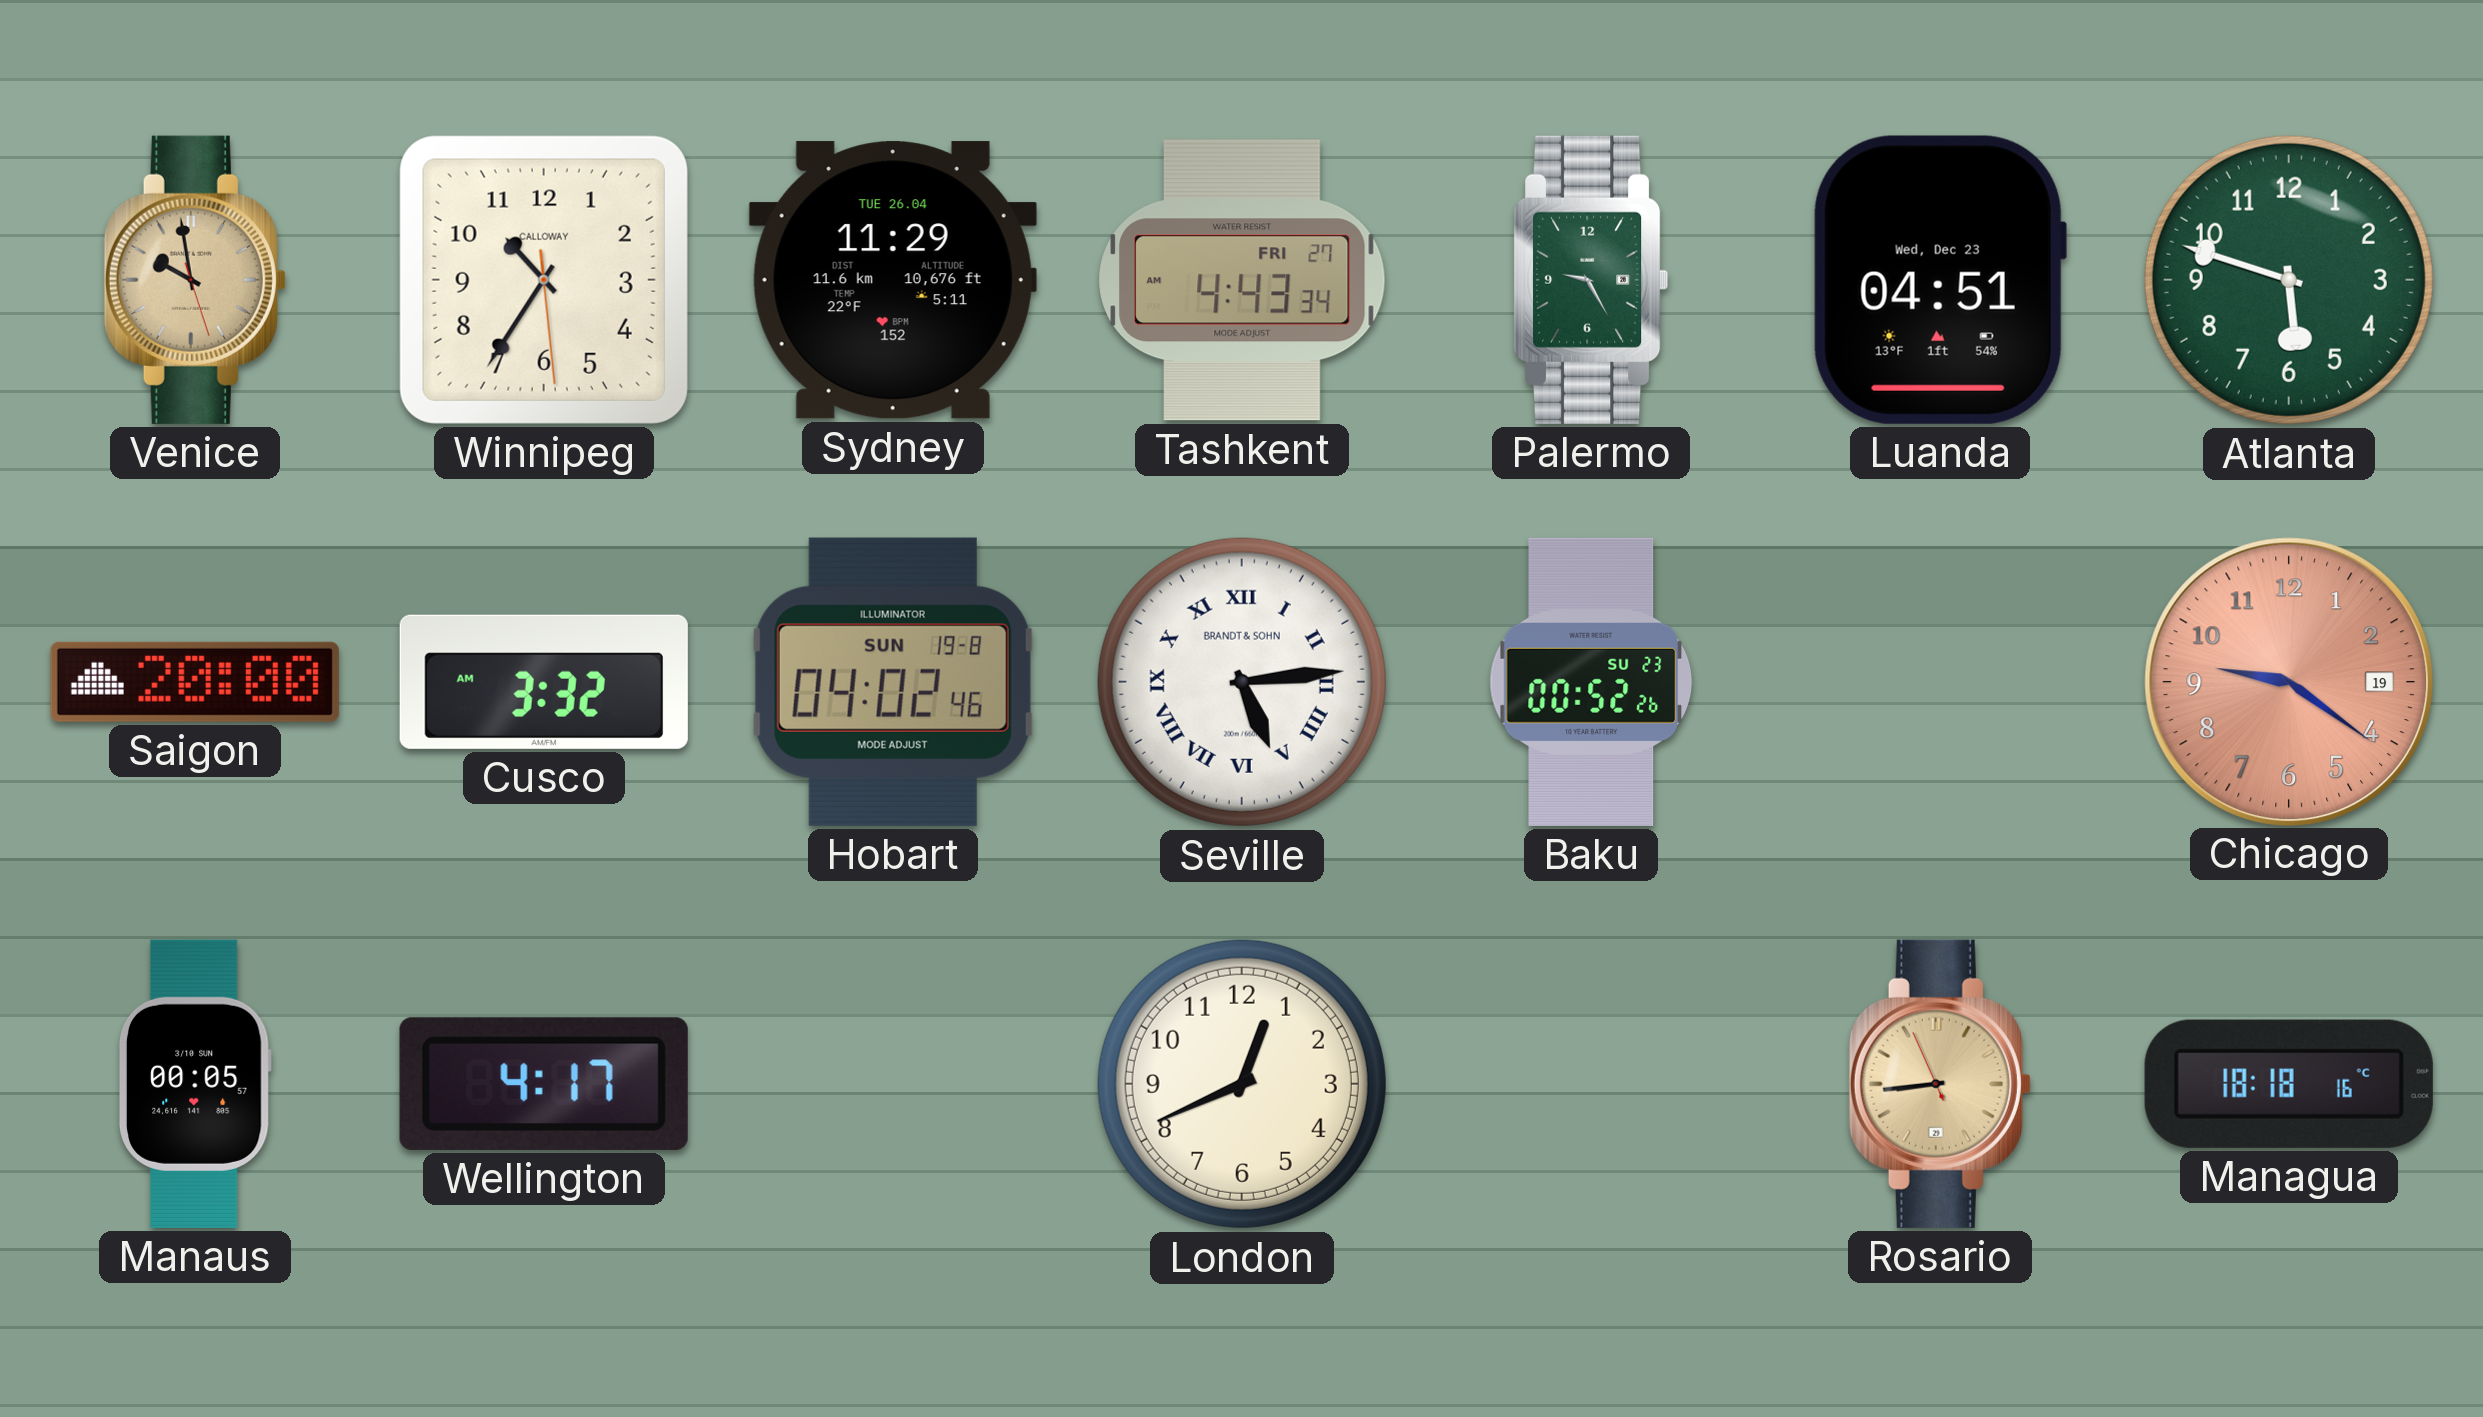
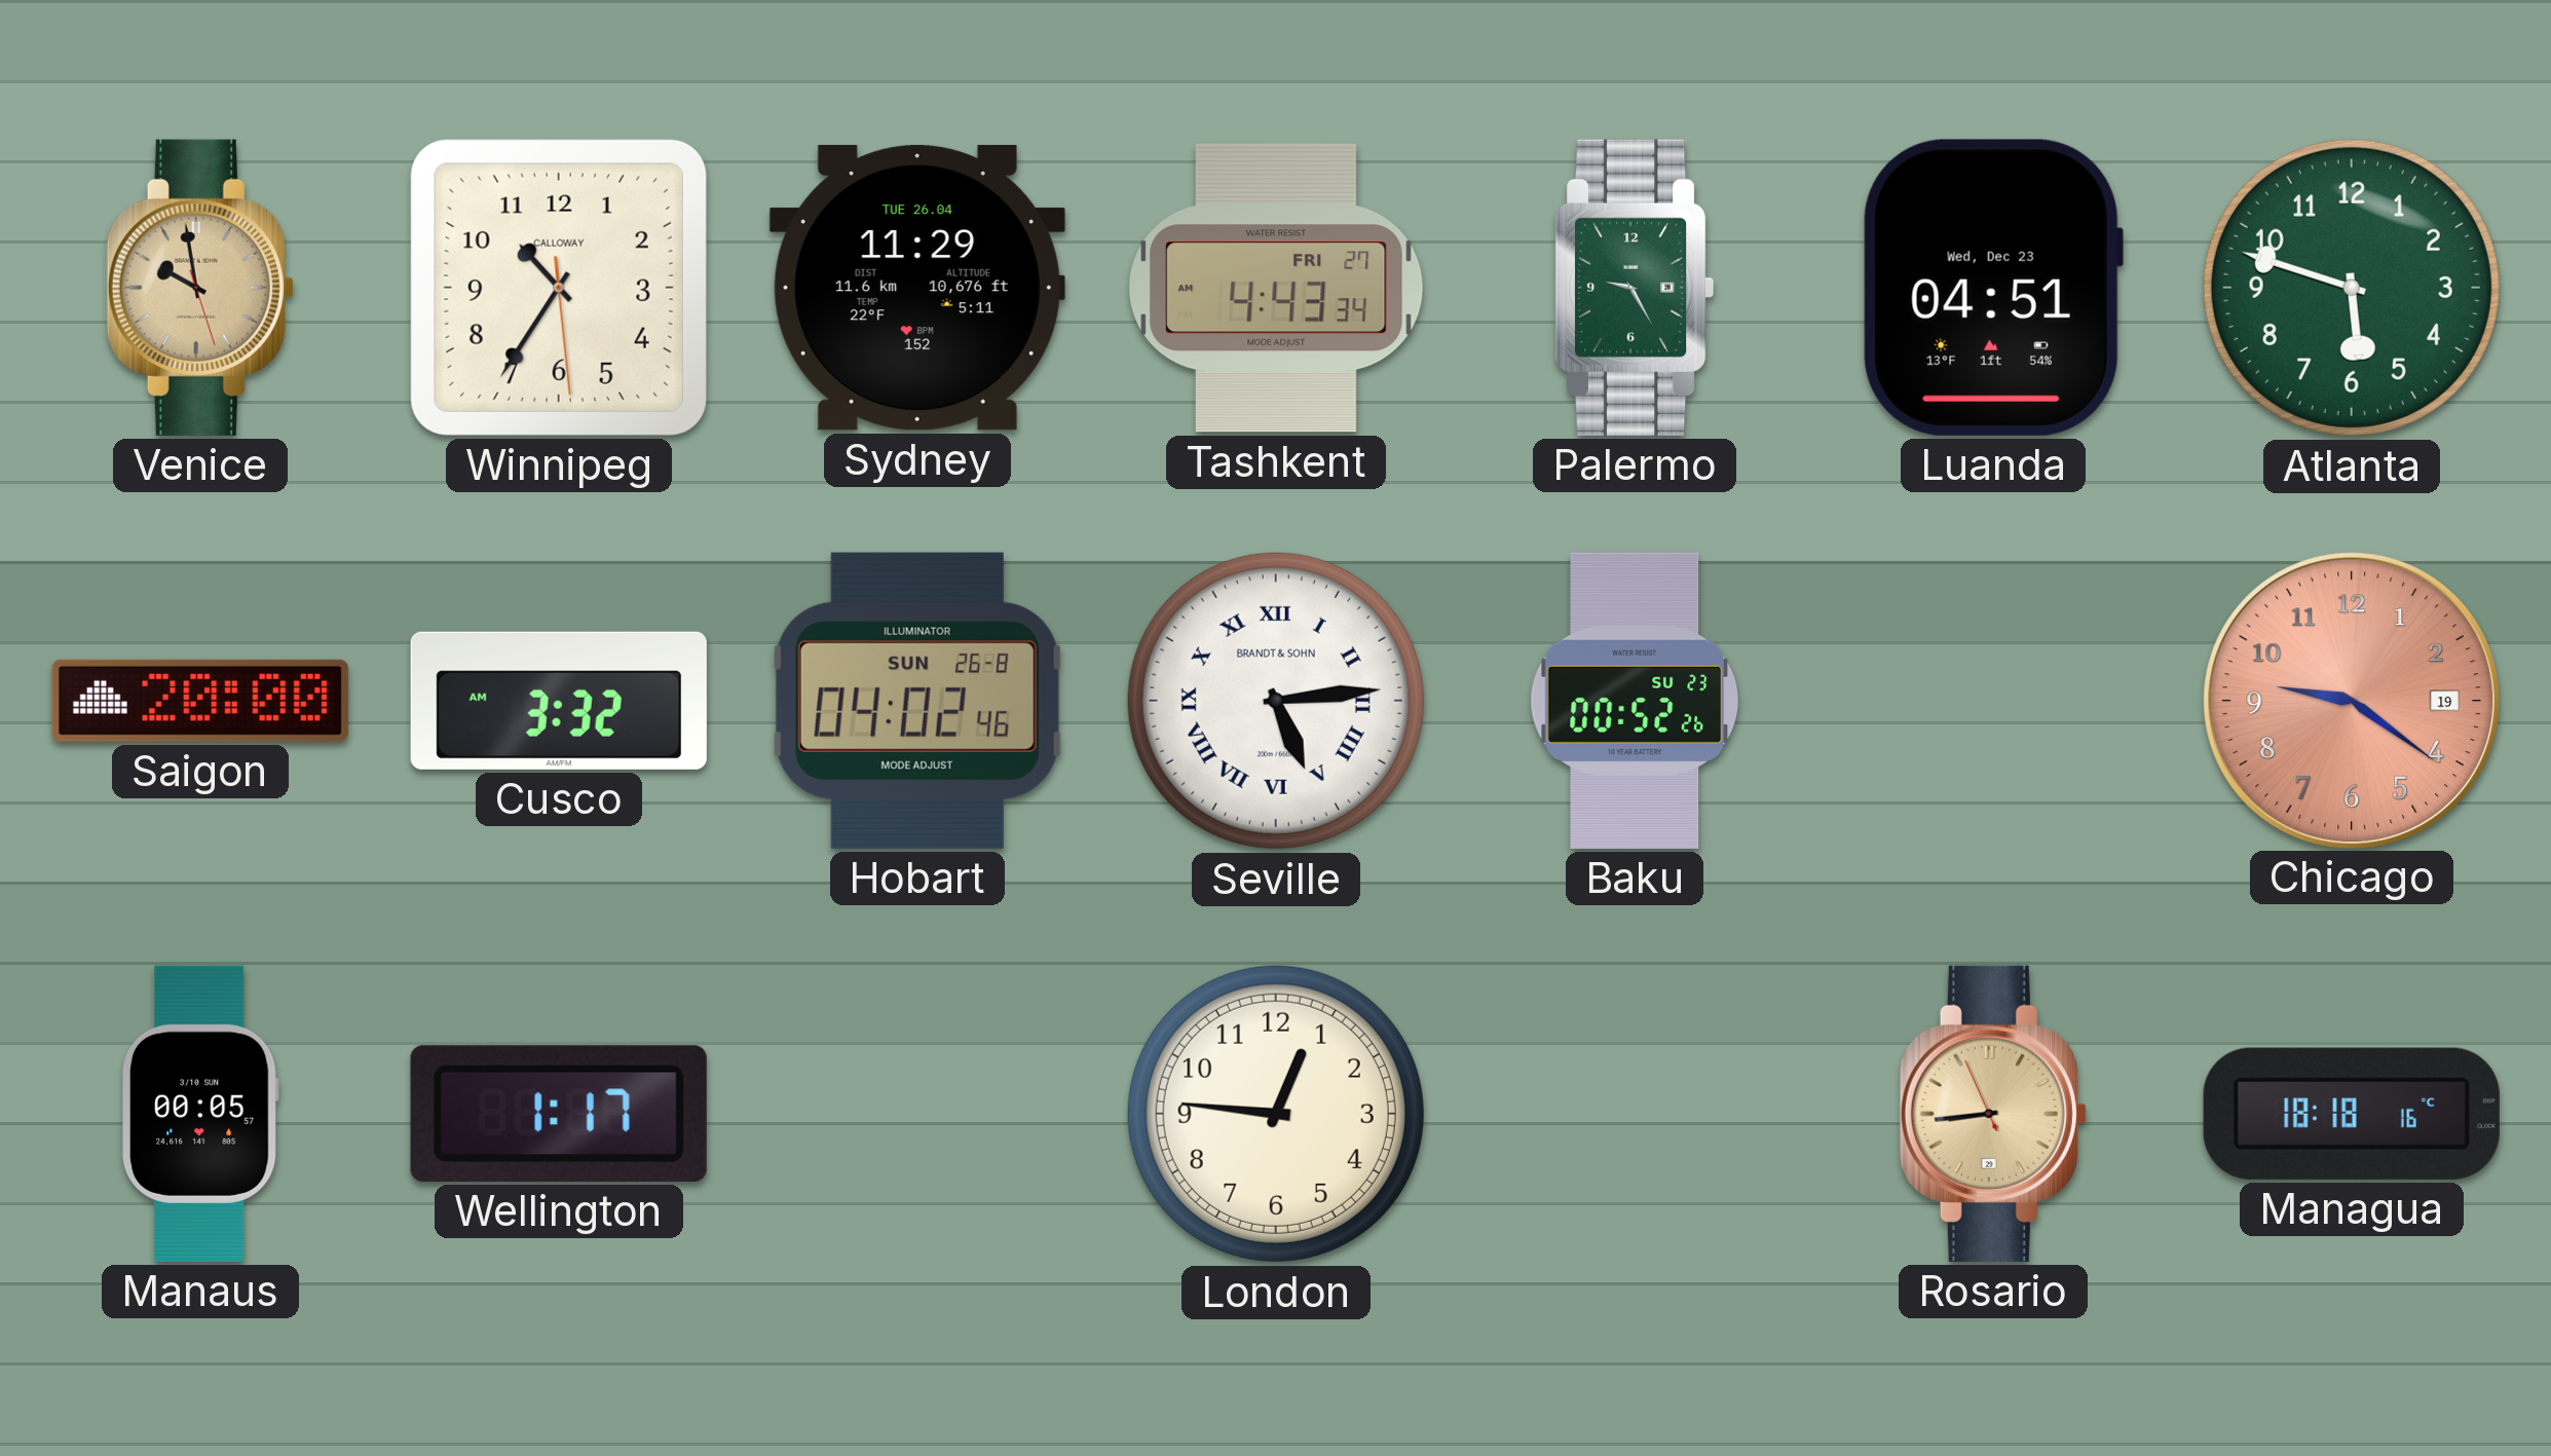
Hobart date: SUN 19-8 -> SUN 26-8
Wellington: 4:17 -> 1:17
London: 12:41 -> 12:46
